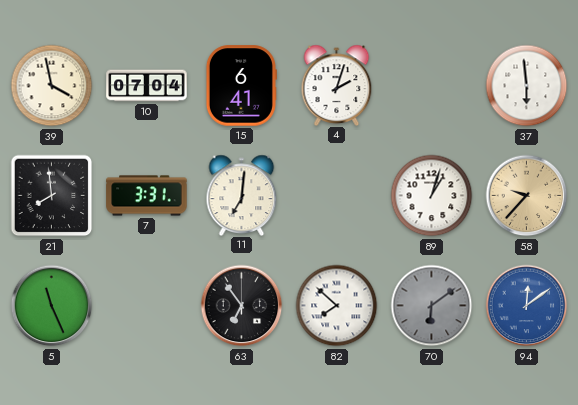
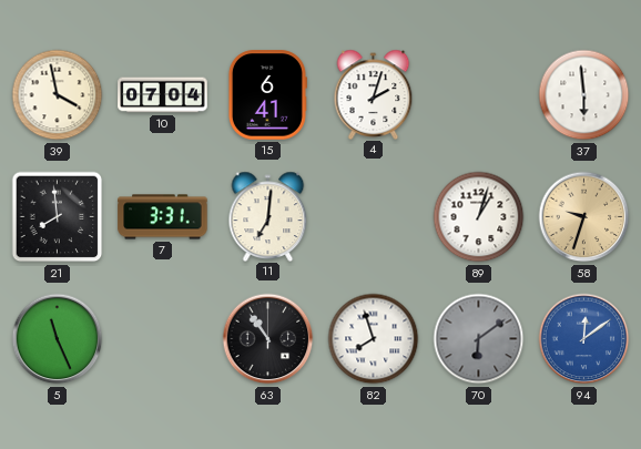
58: 9:37 -> 9:33
63: 6:54 -> 10:54
82: 7:52 -> 7:57
